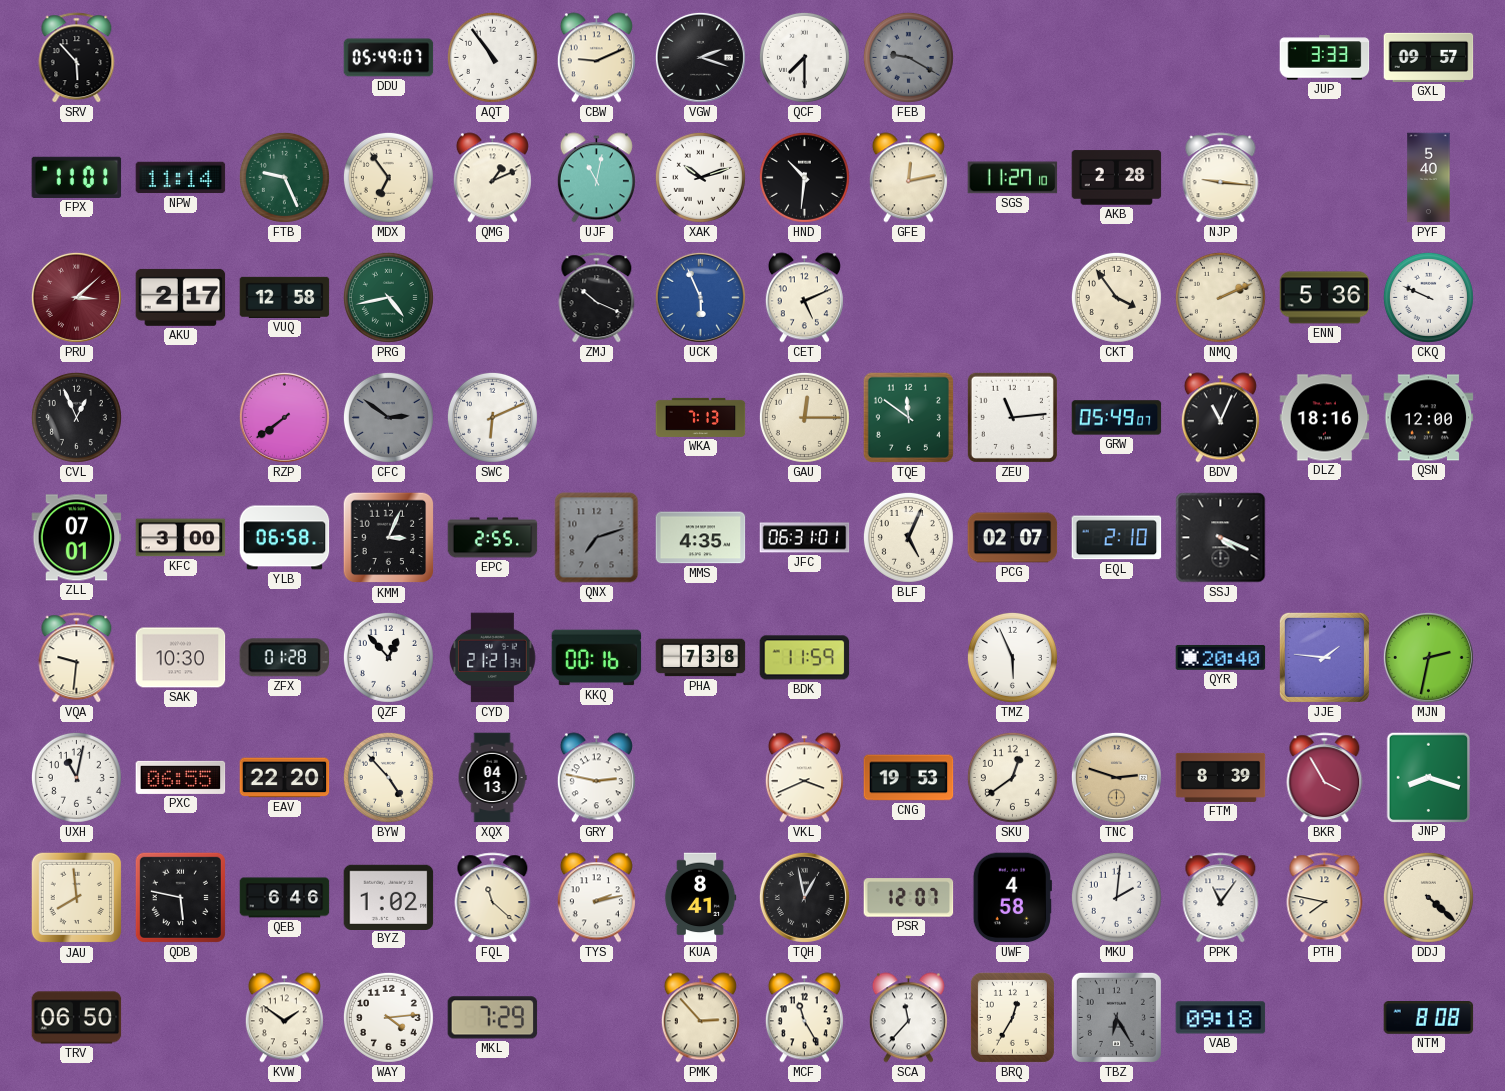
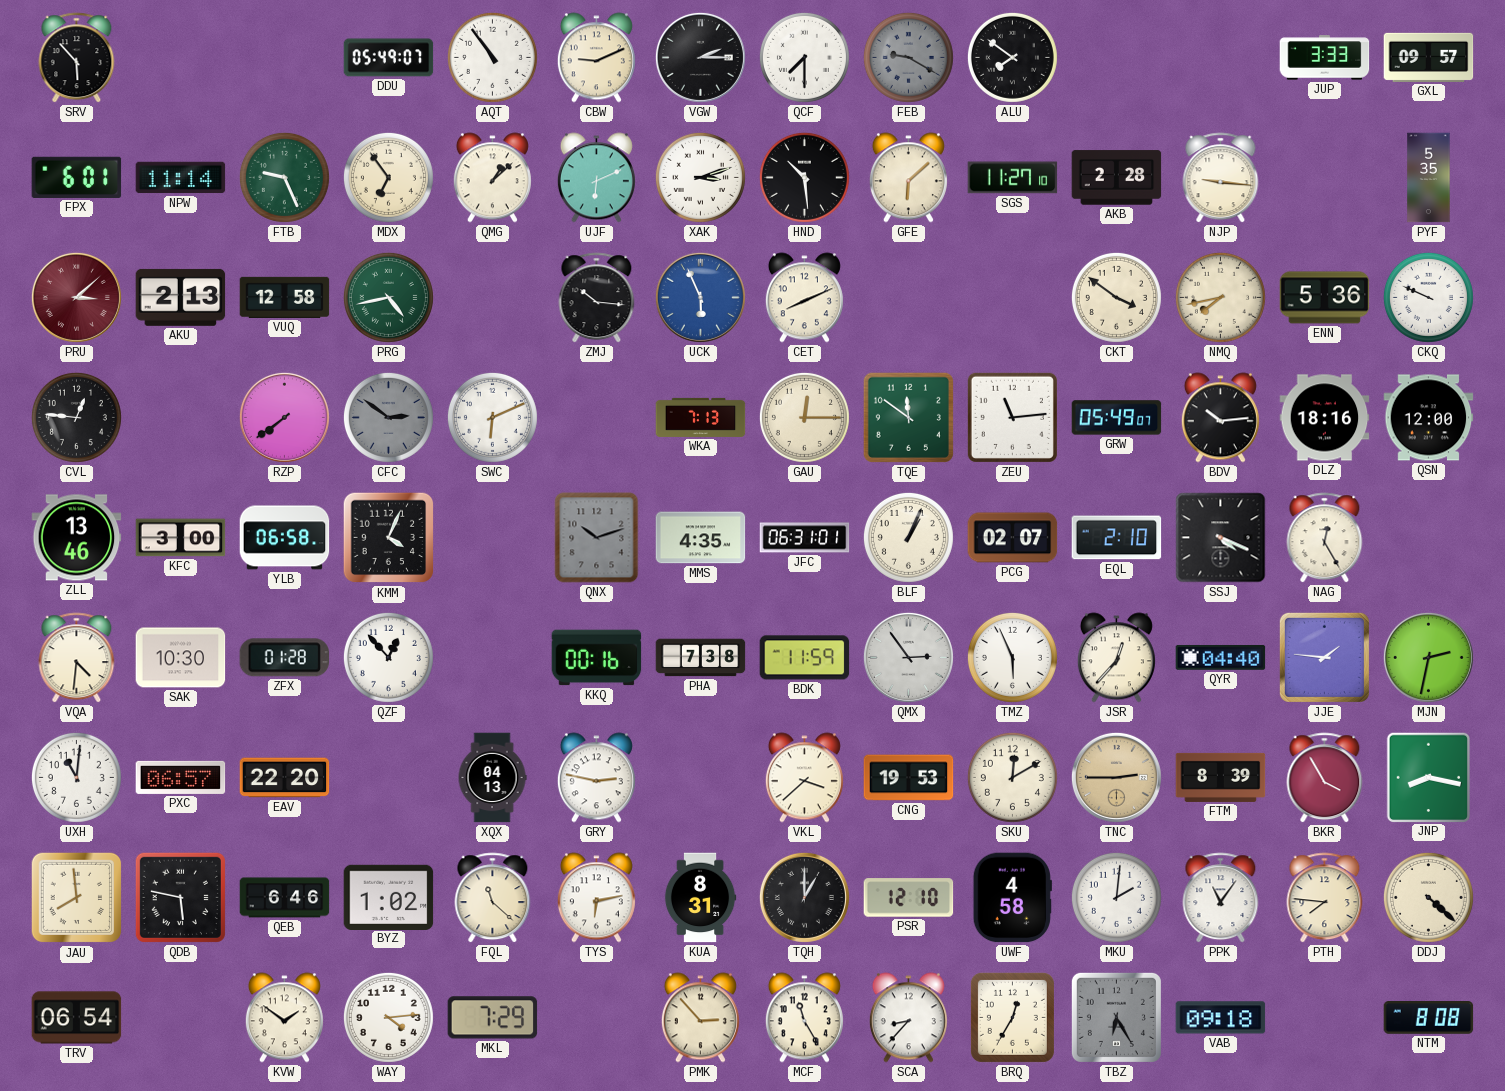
VGW: 2:18 -> 2:15
ALU: none -> 7:51
FPX: 11:01 -> 6:01
QMG: 1:11 -> 1:08
UJF: 11:02 -> 6:11
XAK: 10:12 -> 3:12
HND: 10:31 -> 10:29
GFE: 12:13 -> 6:08
PYF: 5:40 -> 5:35
AKU: 2:17 -> 2:13
ZMJ: 10:19 -> 10:16
CET: 5:11 -> 8:11
CKT: 3:54 -> 3:51
NMQ: 2:11 -> 7:43
CVL: 12:56 -> 12:46
BDV: 11:04 -> 10:14
ZLL: 07:01 -> 13:46
KMM: 3:04 -> 4:04
EPC: 2:55 -> none
QNX: 7:12 -> 10:12
BLF: 5:04 -> 1:04
NAG: none -> 12:25
VQA: 9:31 -> 4:31
CYD: 21:21 -> none
QMX: none -> 2:54
JSR: none -> 12:37
QYR: 20:40 -> 04:40
UXH: 11:02 -> 11:01
PXC: 06:55 -> 06:57
BYW: 4:53 -> none
VKL: 3:41 -> 3:38
SKU: 12:39 -> 12:10
TNC: 2:48 -> 2:45
JNP: 8:18 -> 8:17
TYS: 2:13 -> 6:13
KUA: 8:41 -> 8:31
TQH: 12:58 -> 1:00
PSR: 12:07 -> 12:10
PTH: 7:47 -> 7:46
TRV: 06:50 -> 06:54
SCA: 11:37 -> 8:37
